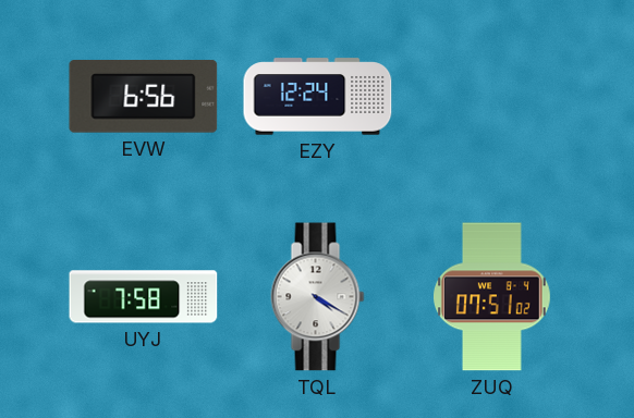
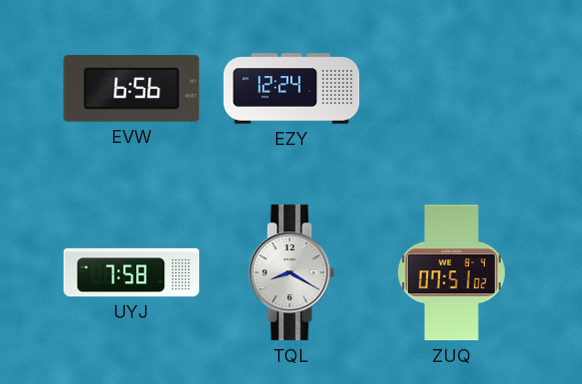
TQL: 4:20 -> 8:20
